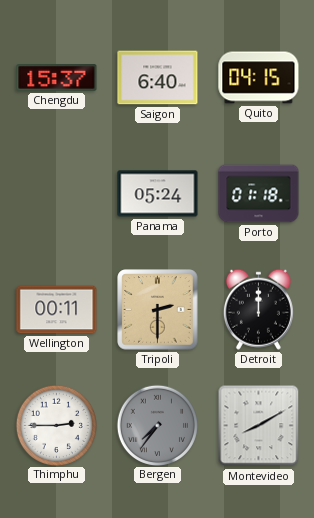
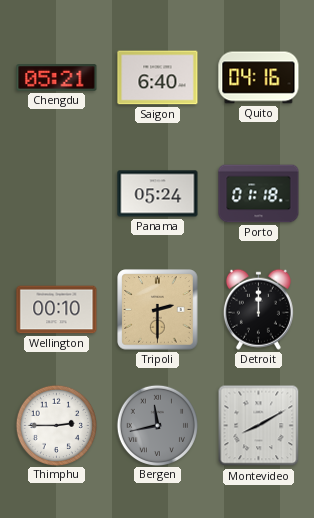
Chengdu: 15:37 -> 05:21
Quito: 04:15 -> 04:16
Wellington: 00:11 -> 00:10
Bergen: 7:36 -> 11:43
